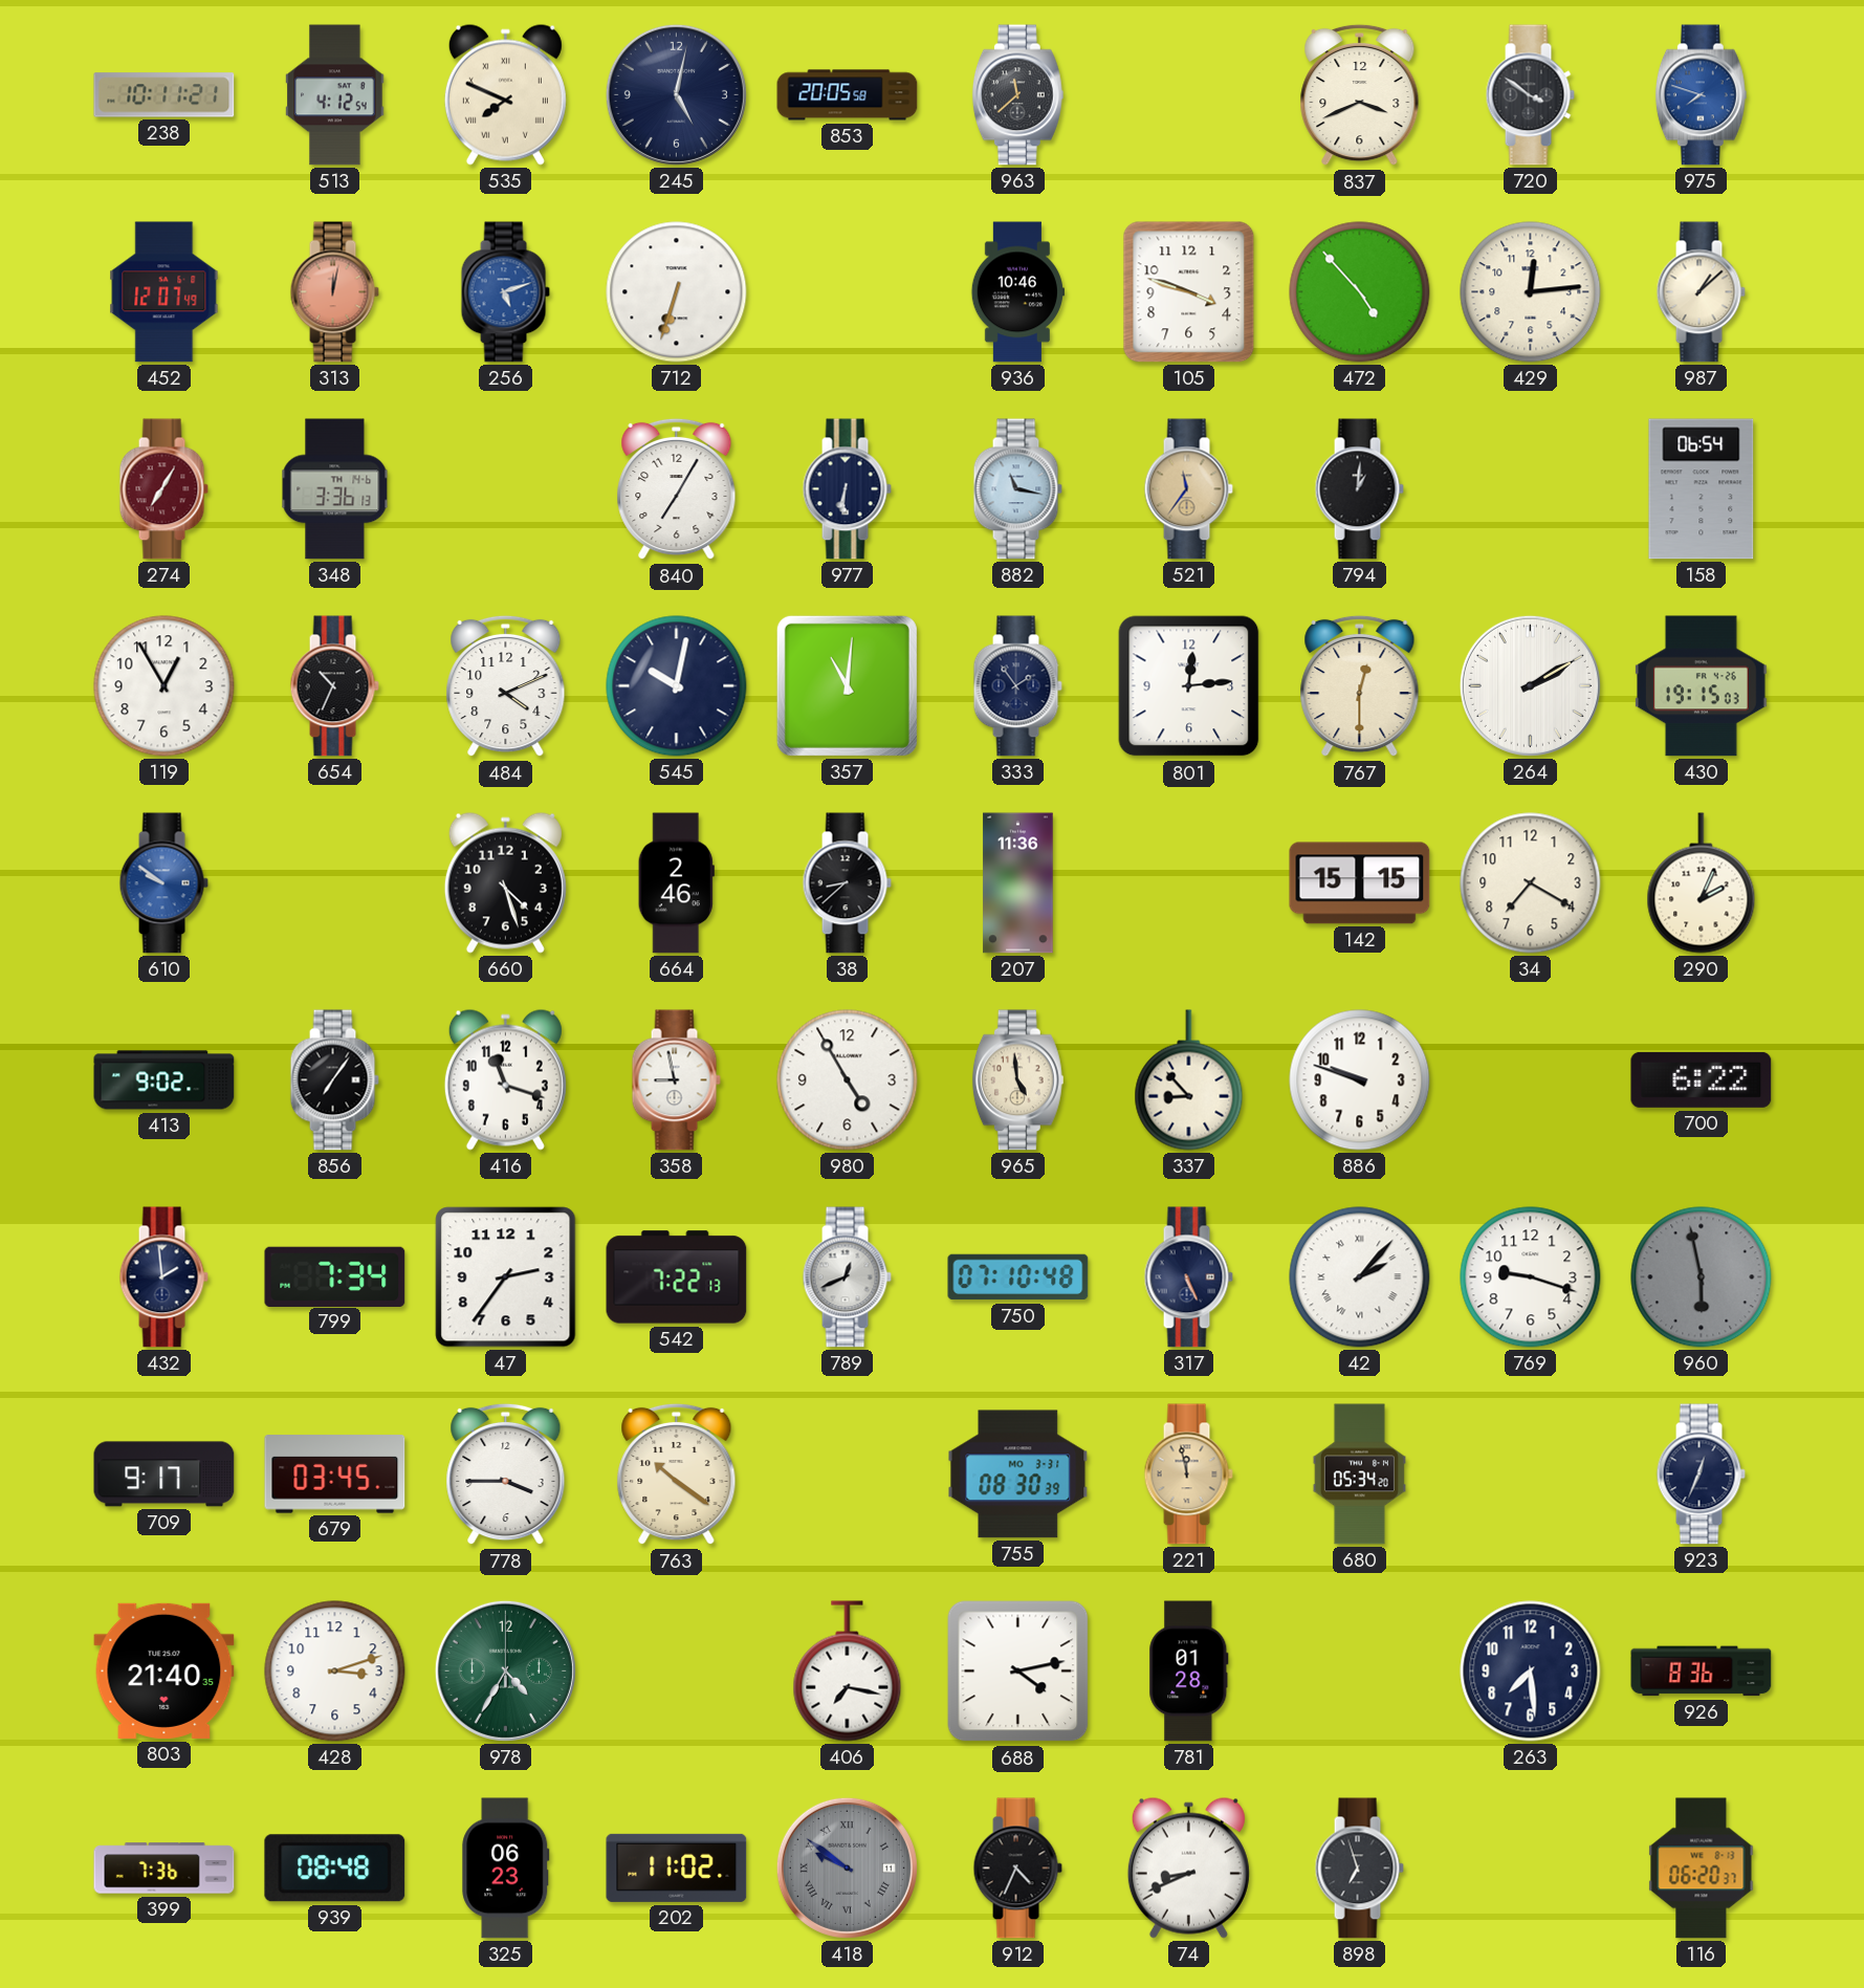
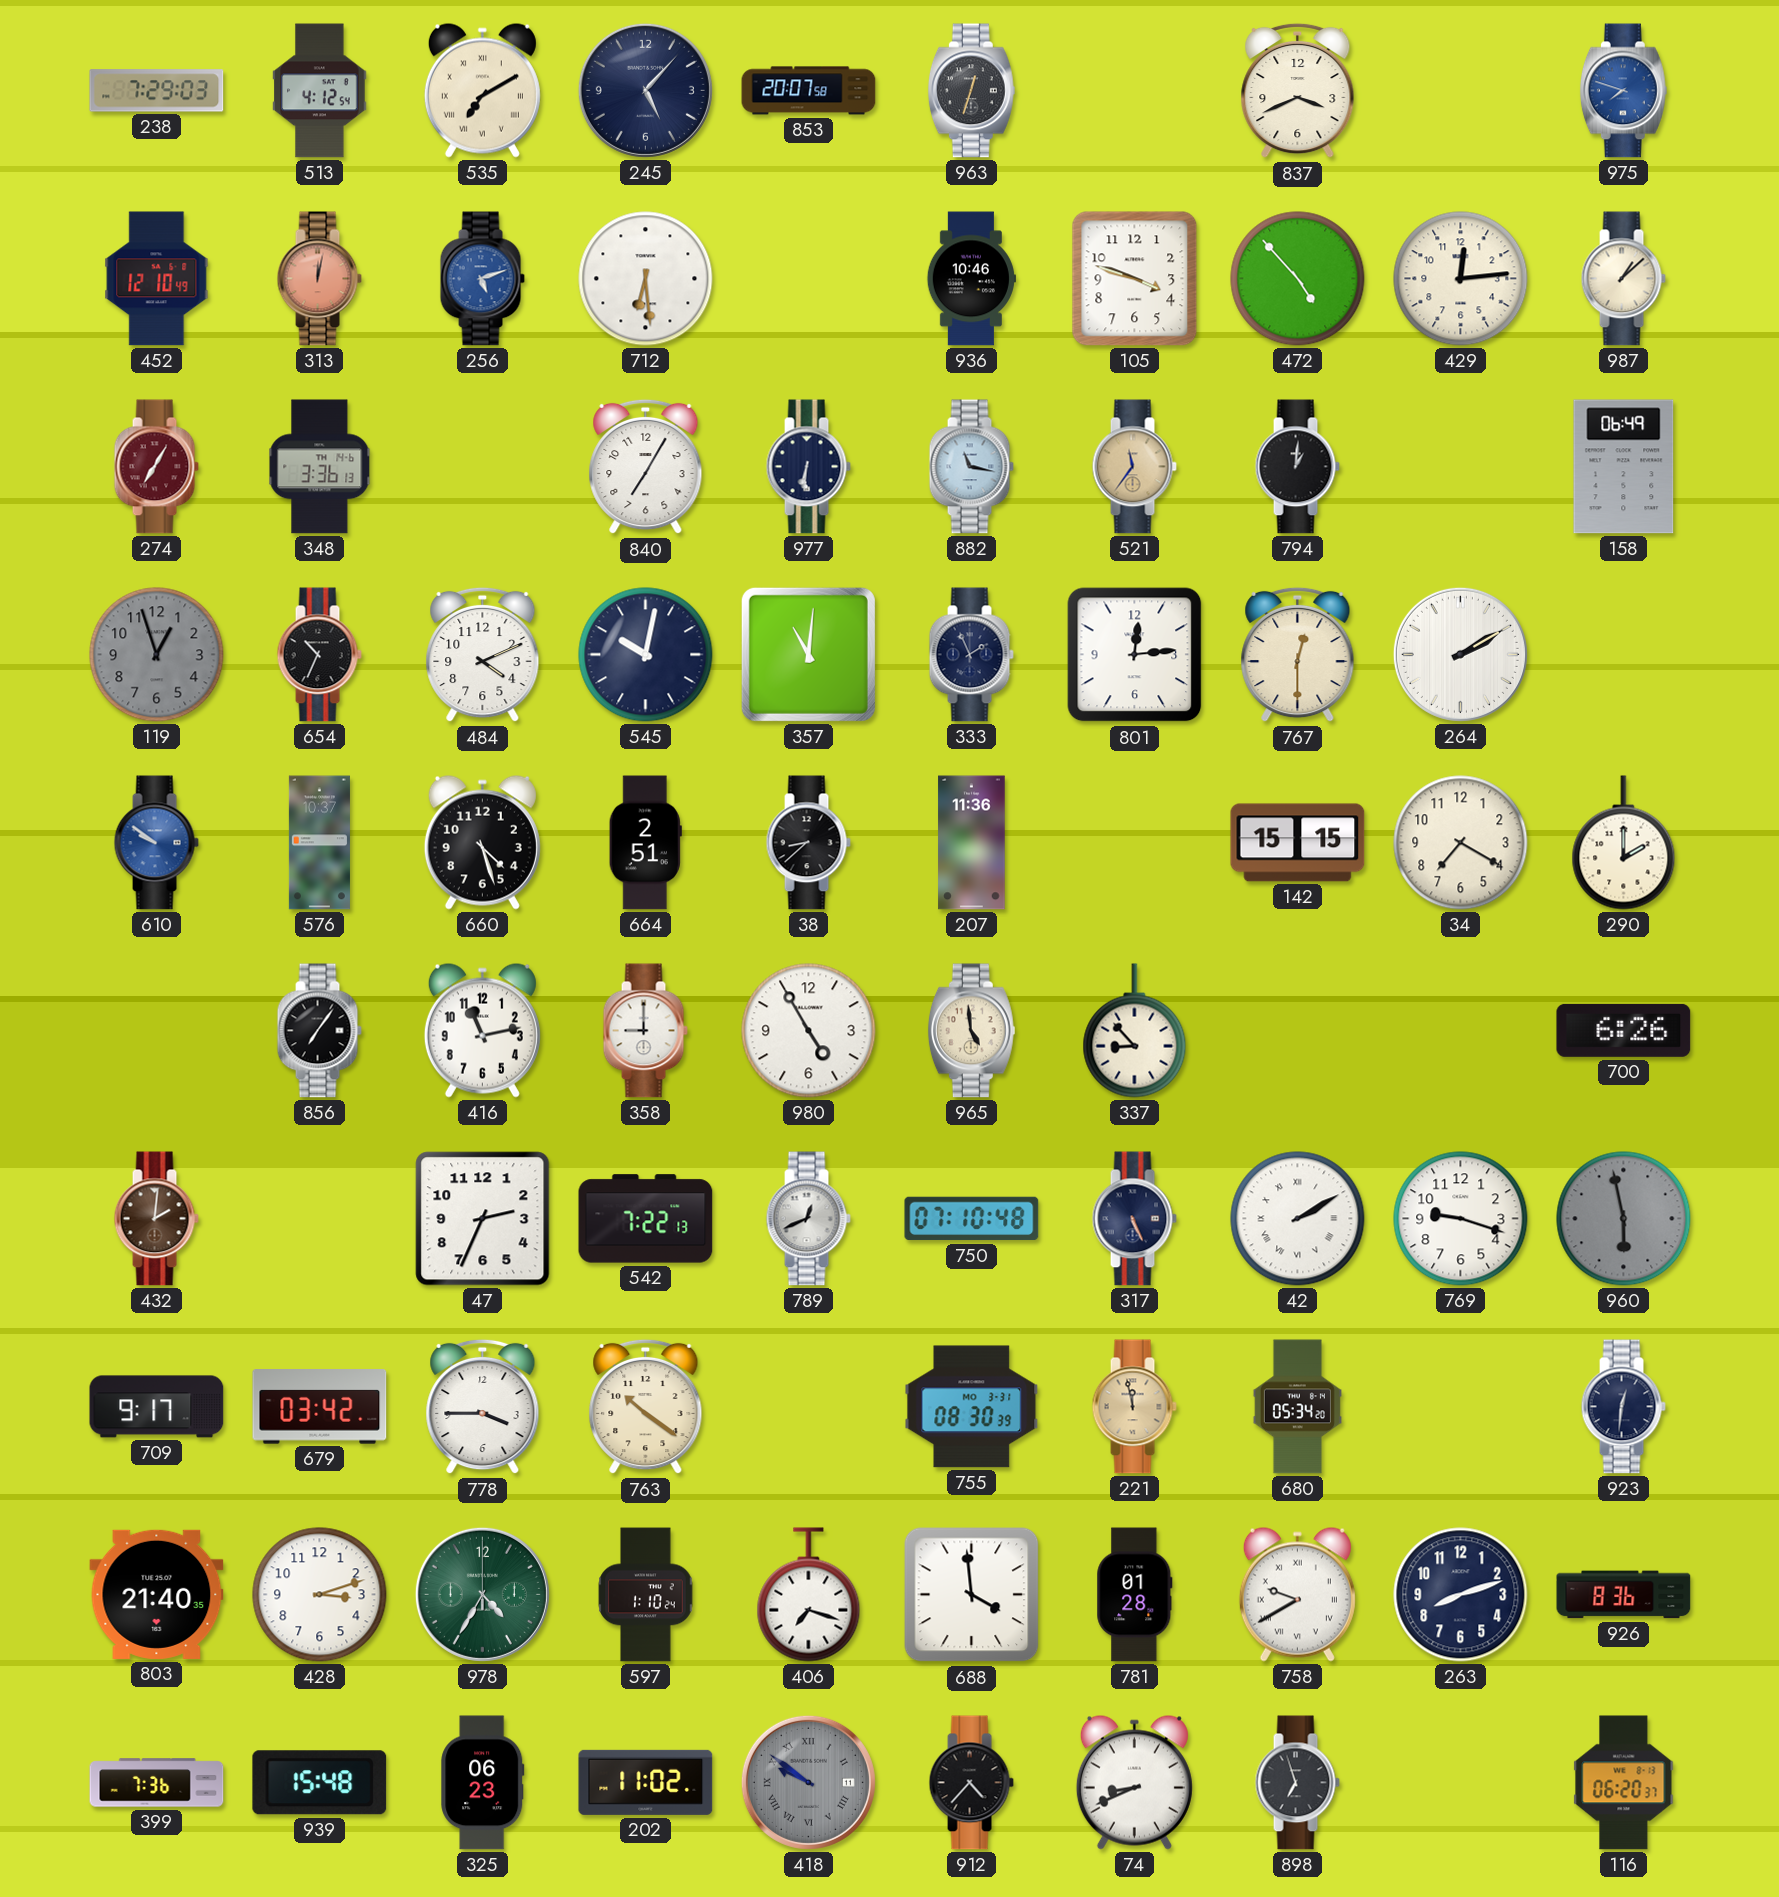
238: 10:11 -> 7:29
535: 7:49 -> 7:10
245: 5:02 -> 5:07
853: 20:05 -> 20:07
963: 11:38 -> 12:33
720: 3:51 -> none
452: 12:07 -> 12:10
712: 6:33 -> 6:29
158: 06:54 -> 06:49
119: 12:55 -> 12:57
119 dial: white -> grey
333: 1:54 -> 1:56
430: 19:15 -> none
576: none -> 10:37
664: 2:46 -> 2:51
290: 2:04 -> 2:00
413: 9:02 -> none
416: 11:18 -> 11:13
358: 8:58 -> 9:00
886: 9:48 -> none
700: 6:22 -> 6:26
432: 1:59 -> 2:01
432 dial: navy -> brown
799: 7:34 -> none
47: 2:36 -> 2:34
42: 2:07 -> 2:10
679: 03:45 -> 03:42
923: 12:34 -> 12:31
597: none -> 1:10
406: 7:17 -> 7:18
688: 4:13 -> 3:59
758: none -> 9:40
263: 7:29 -> 8:12
939: 08:48 -> 15:48
912: 4:34 -> 4:37
